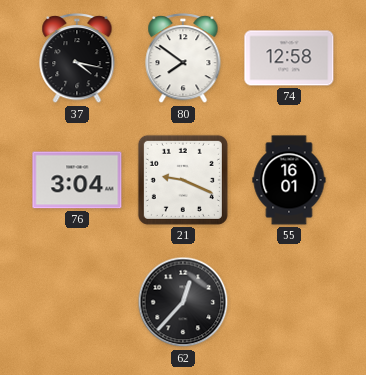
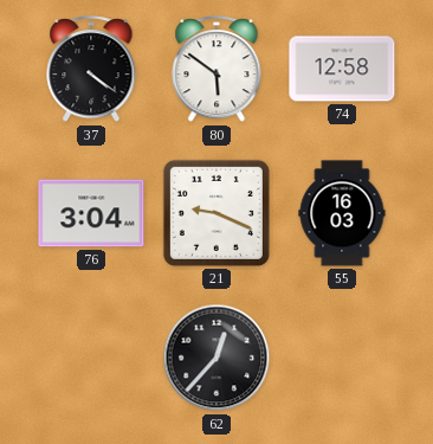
37: 4:17 -> 4:21
80: 7:51 -> 5:51
55: 16:01 -> 16:03
